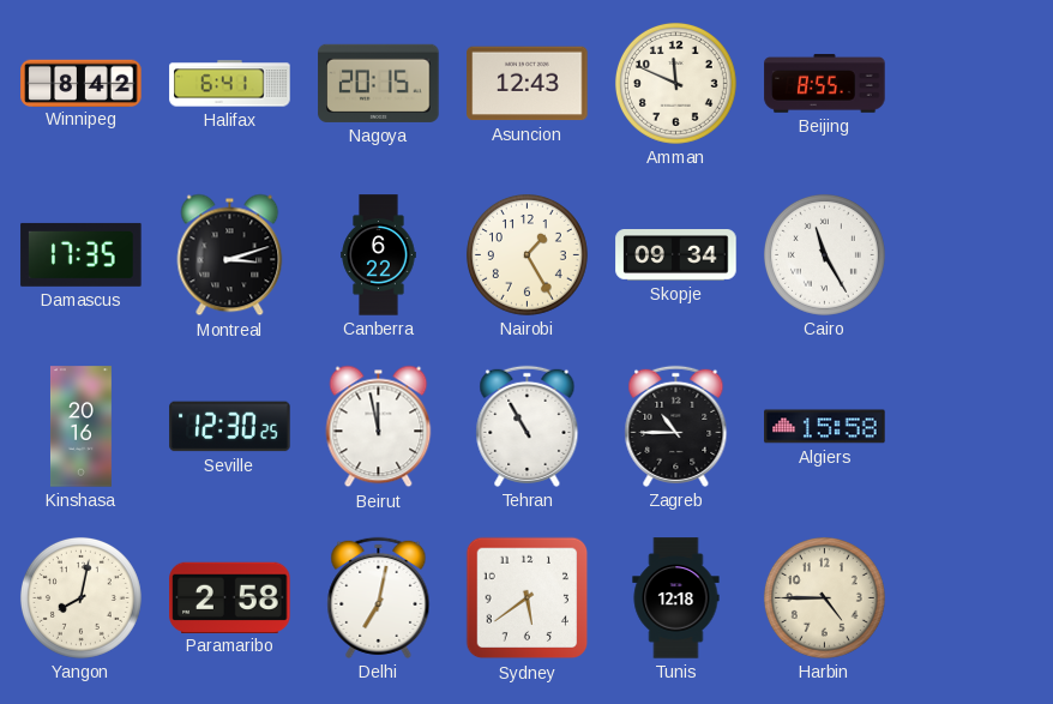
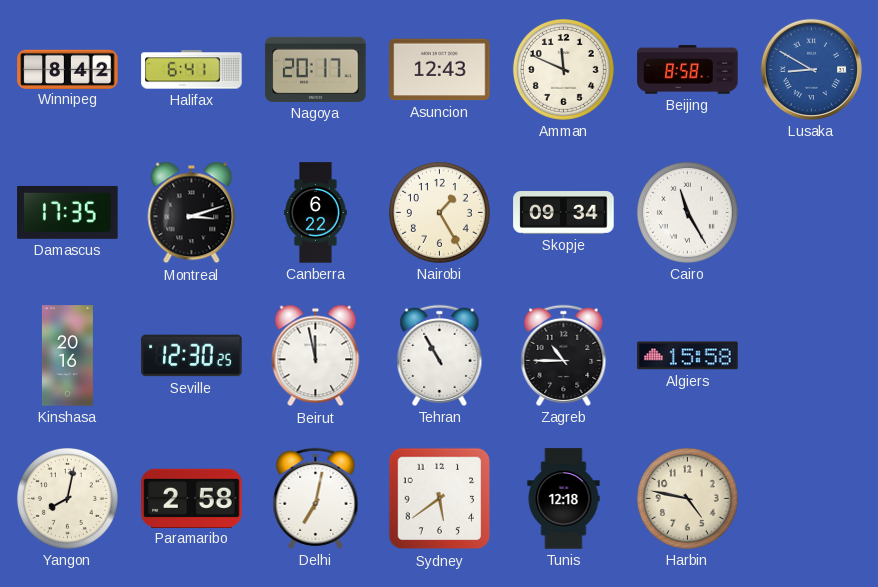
Nagoya: 20:15 -> 20:17
Beijing: 8:55 -> 8:58
Lusaka: none -> 8:50
Harbin: 4:45 -> 4:47
